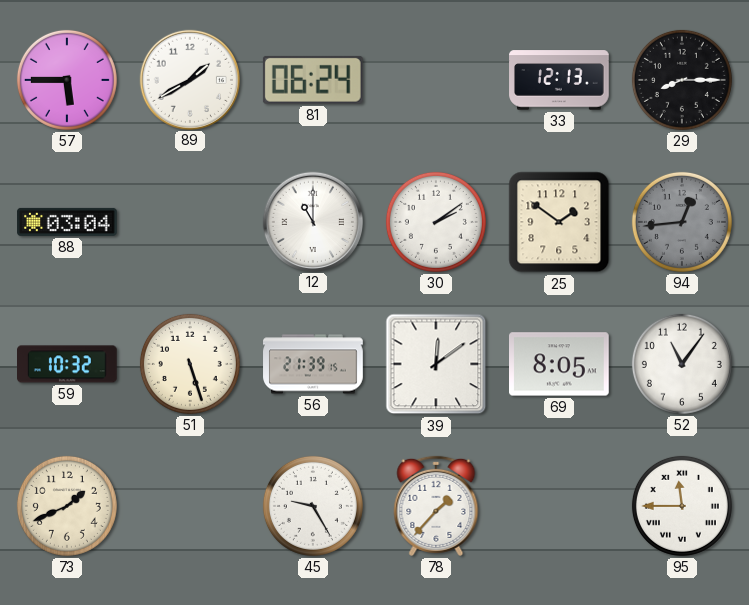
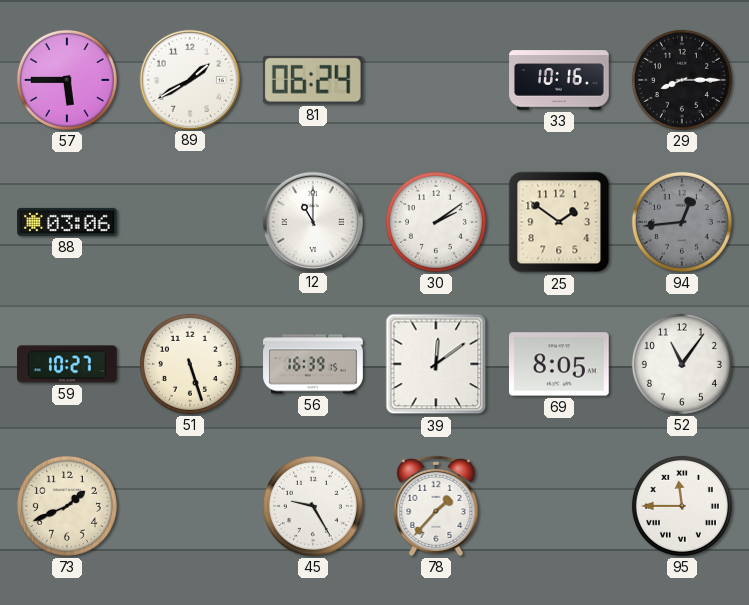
33: 12:13 -> 10:16
88: 03:04 -> 03:06
59: 10:32 -> 10:27
56: 21:39 -> 16:39
